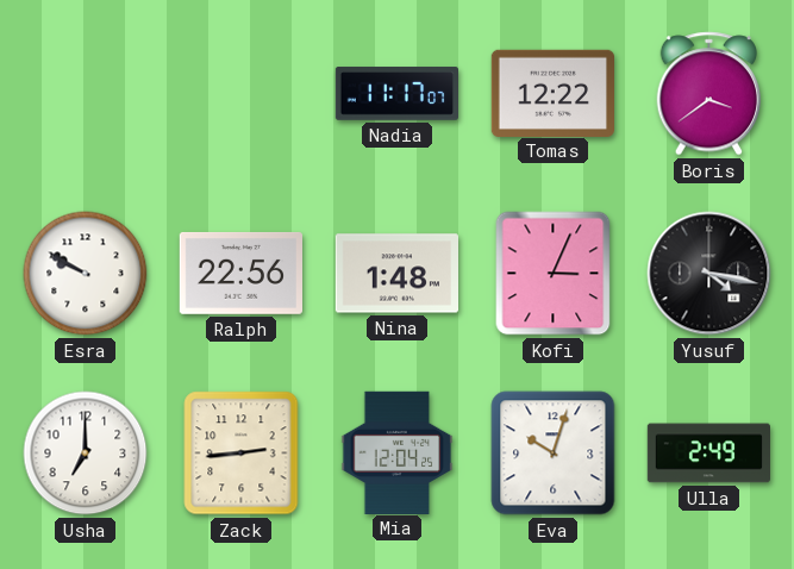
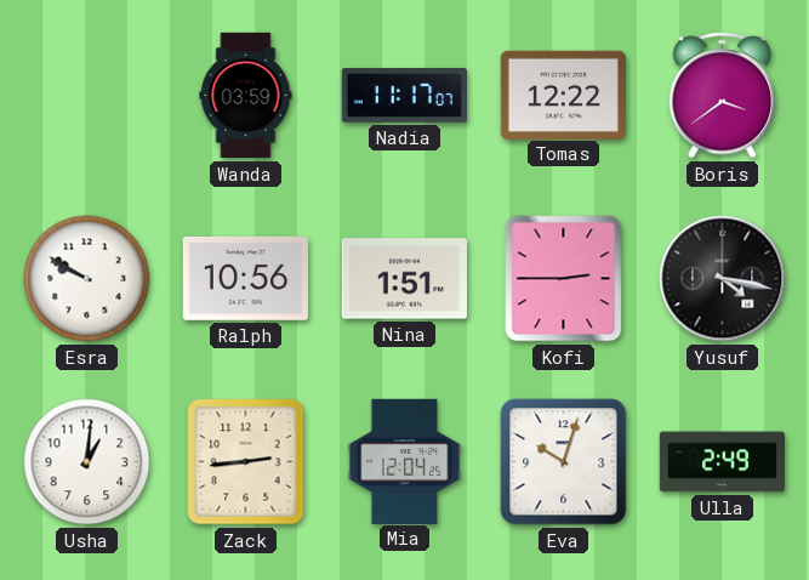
Wanda: none -> 03:59
Ralph: 22:56 -> 10:56
Nina: 1:48 -> 1:51
Kofi: 3:04 -> 2:45
Usha: 7:00 -> 1:01
